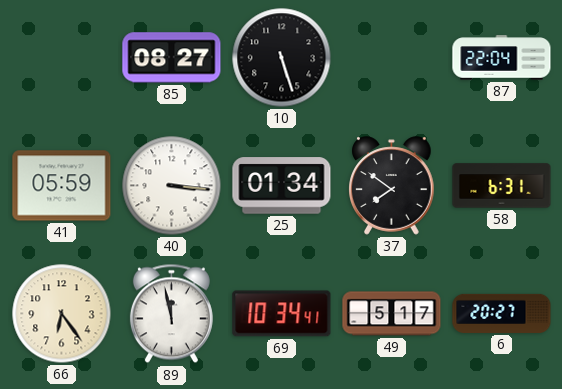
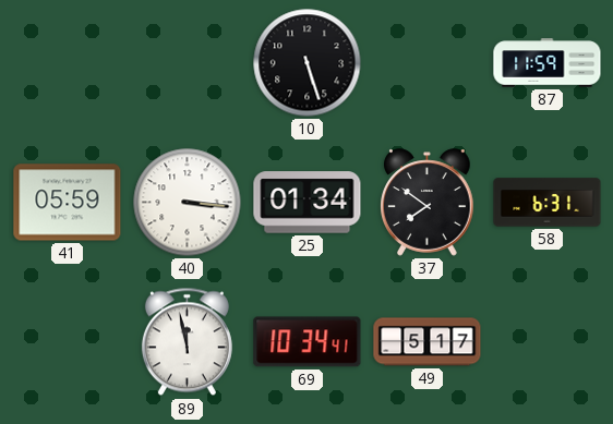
85: 08:27 -> none
87: 22:04 -> 11:59
66: 6:24 -> none
6: 20:27 -> none
